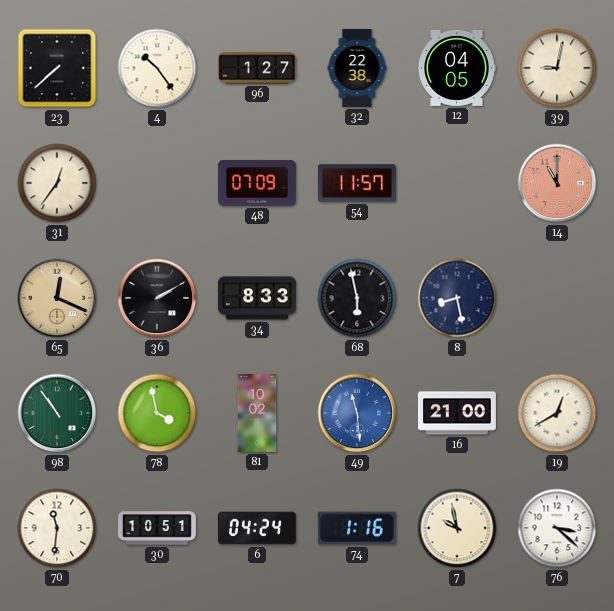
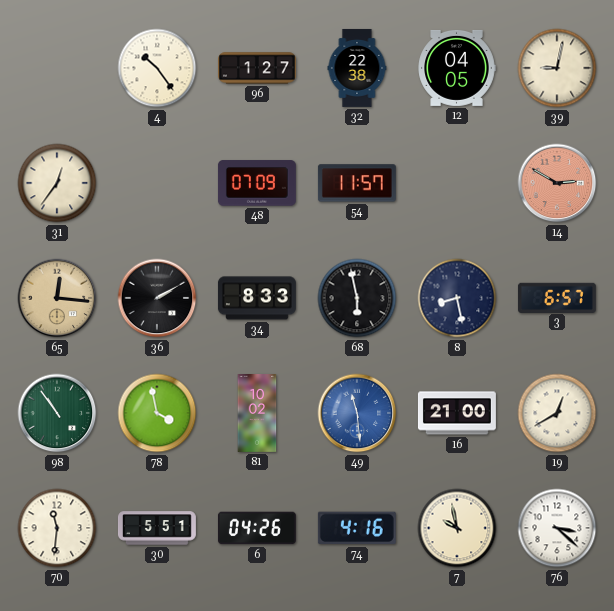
23: 7:38 -> none
14: 11:00 -> 2:50
65: 12:19 -> 12:16
3: none -> 6:57
30: 10:51 -> 5:51
6: 04:24 -> 04:26
74: 1:16 -> 4:16
